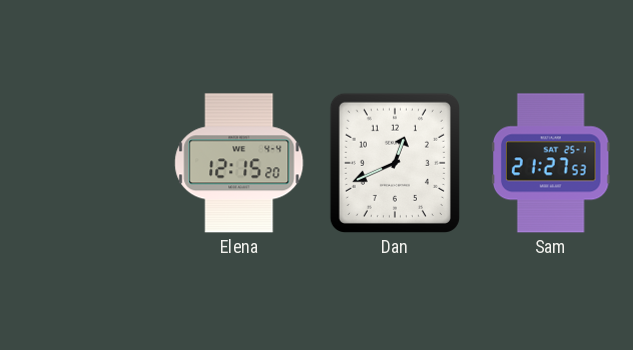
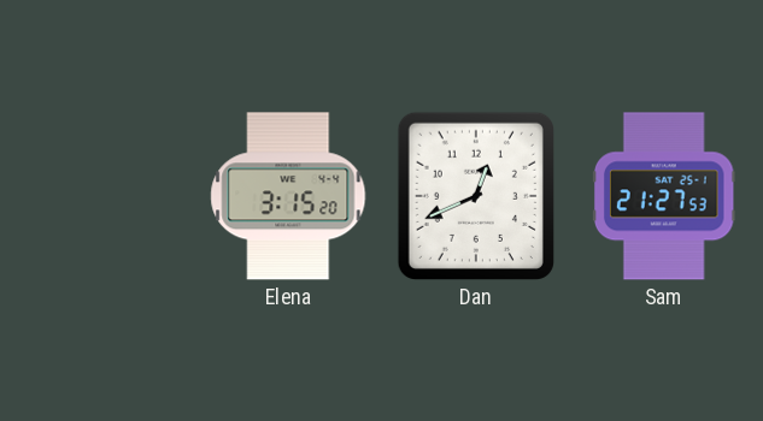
Elena: 12:15 -> 3:15
